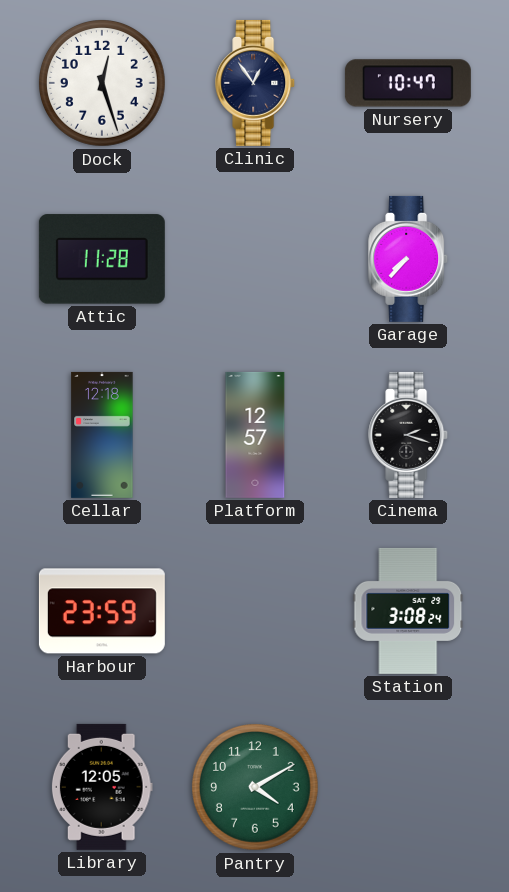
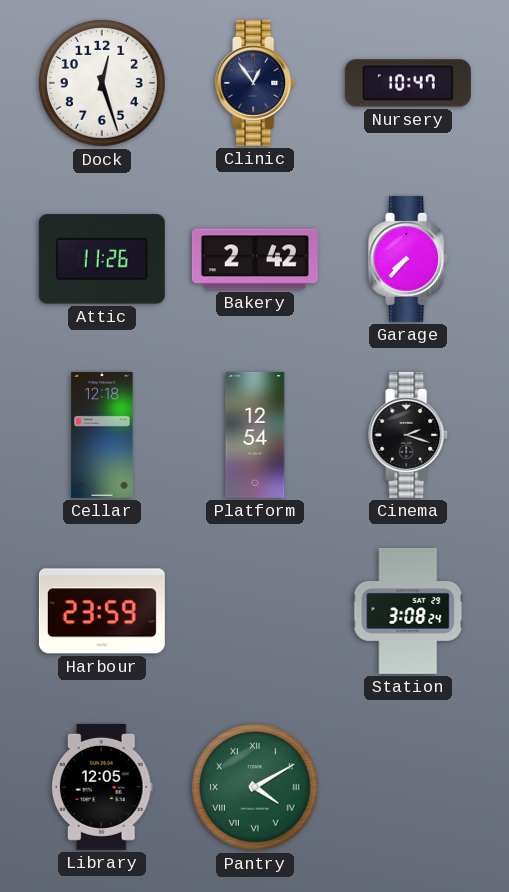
Attic: 11:28 -> 11:26
Bakery: none -> 2:42
Platform: 12:57 -> 12:54
Pantry numerals: Arabic -> Roman
